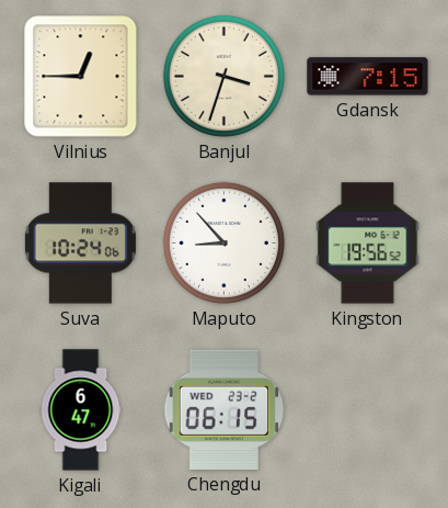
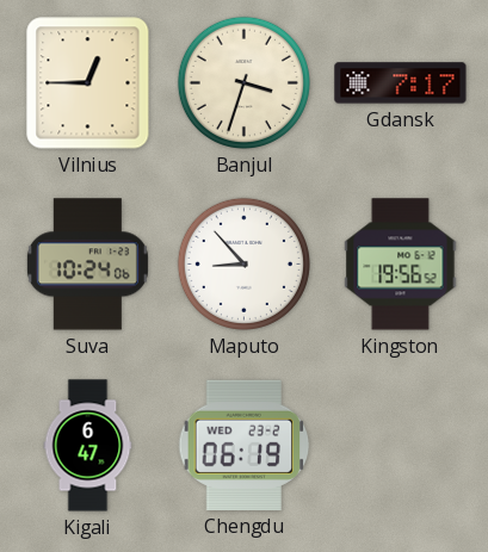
Gdansk: 7:15 -> 7:17
Chengdu: 06:15 -> 06:19
